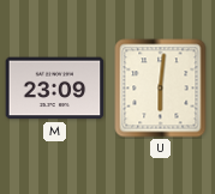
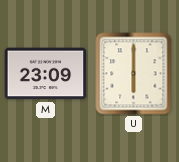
U: 6:01 -> 6:00
